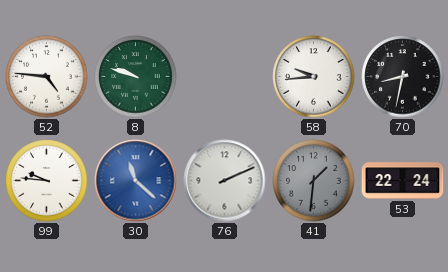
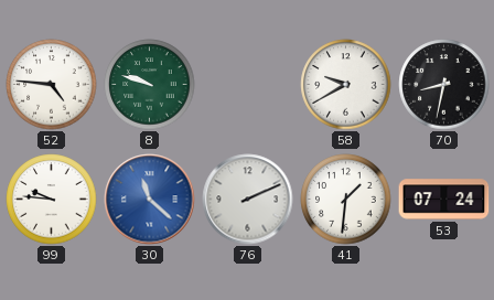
58: 9:44 -> 9:40
41 dial: grey -> white
53: 22:24 -> 07:24
